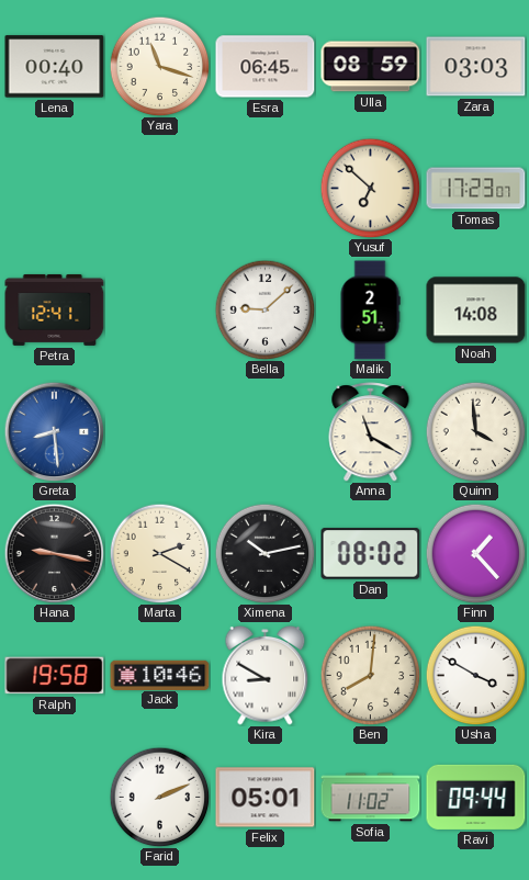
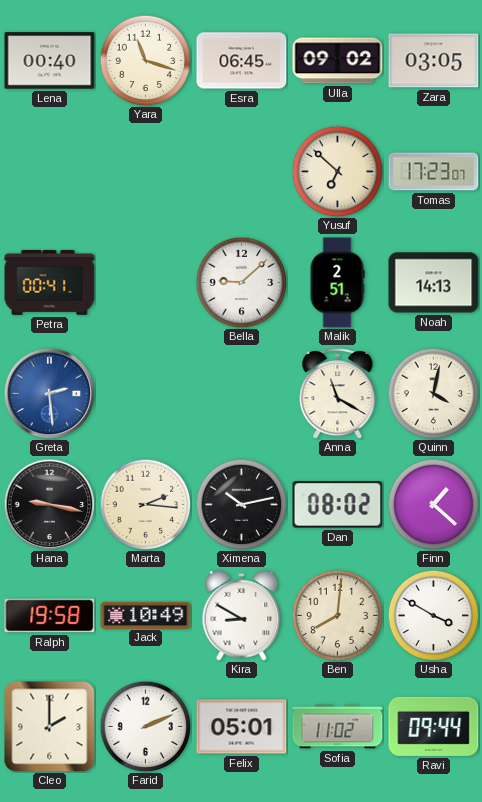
Ulla: 08:59 -> 09:02
Zara: 03:03 -> 03:05
Petra: 12:41 -> 00:41
Noah: 14:08 -> 14:13
Greta: 8:29 -> 2:29
Quinn: 3:59 -> 4:02
Marta: 2:20 -> 2:16
Finn: 1:23 -> 1:22
Jack: 10:46 -> 10:49
Cleo: none -> 2:00
